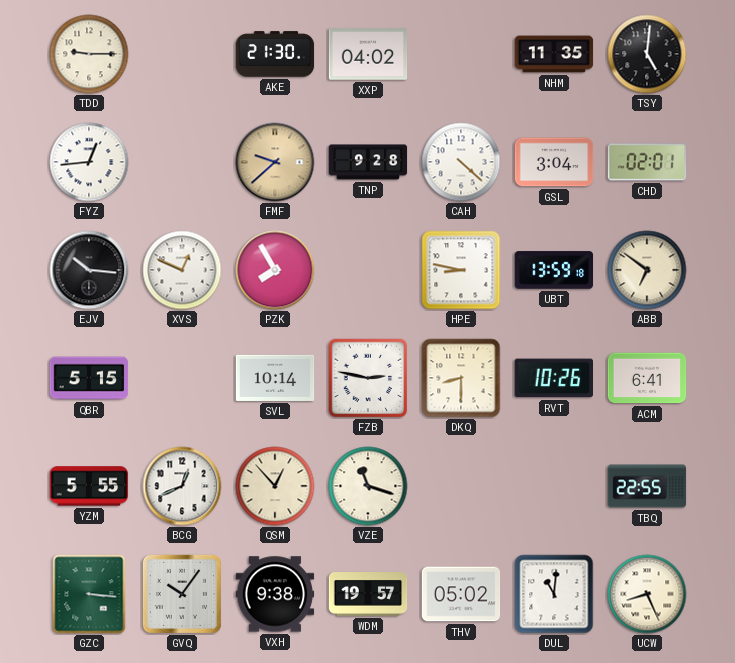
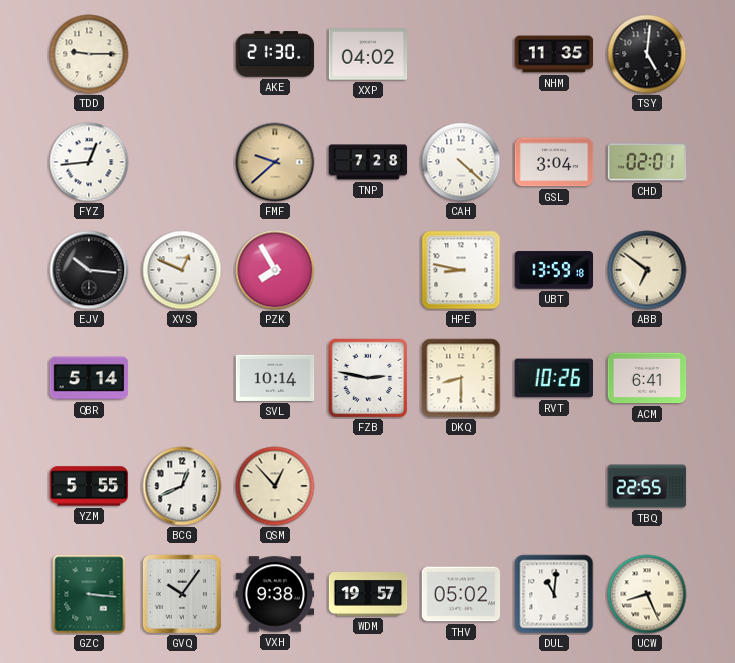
TNP: 9:28 -> 7:28
QBR: 5:15 -> 5:14
VZE: 11:18 -> none
